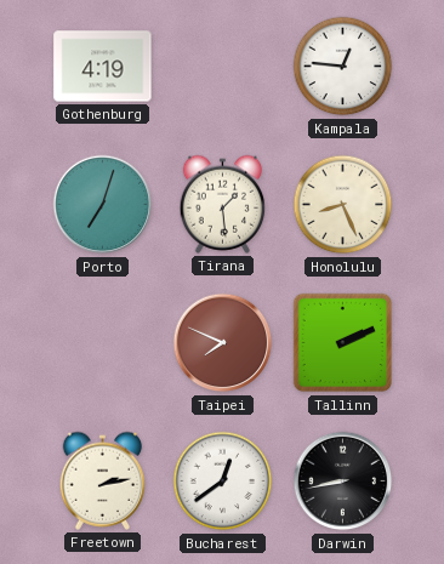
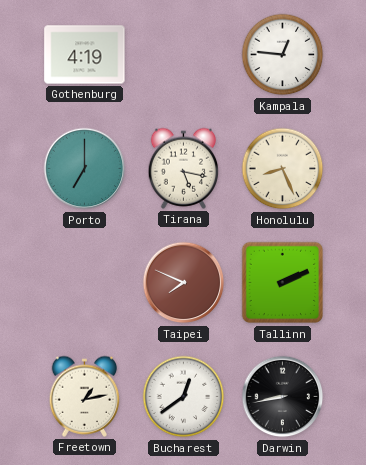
Porto: 7:03 -> 7:00
Tirana: 1:29 -> 5:17
Freetown: 2:13 -> 1:13
